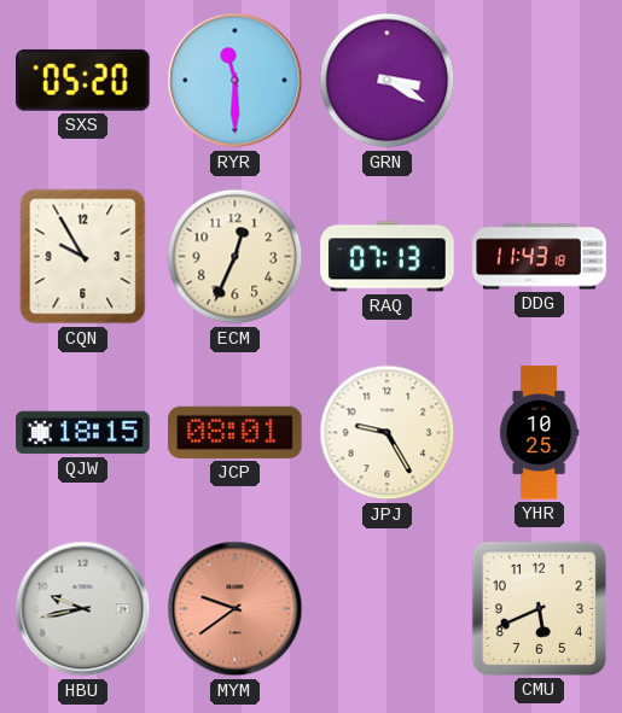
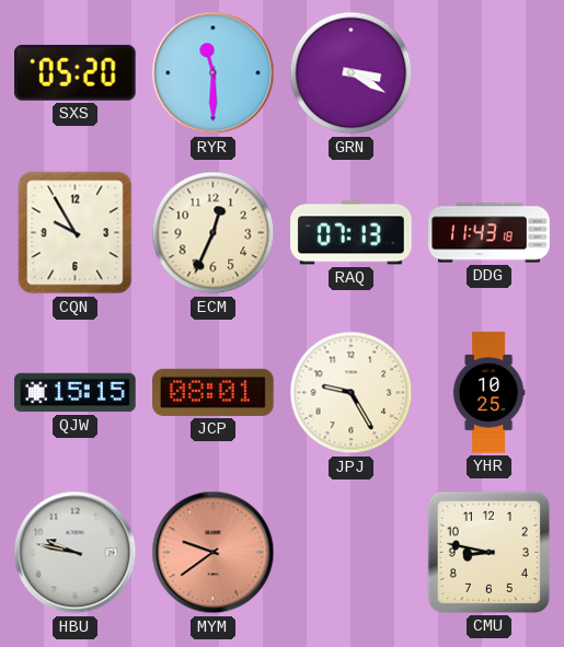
QJW: 18:15 -> 15:15
HBU: 9:43 -> 9:47
CMU: 5:41 -> 8:47
